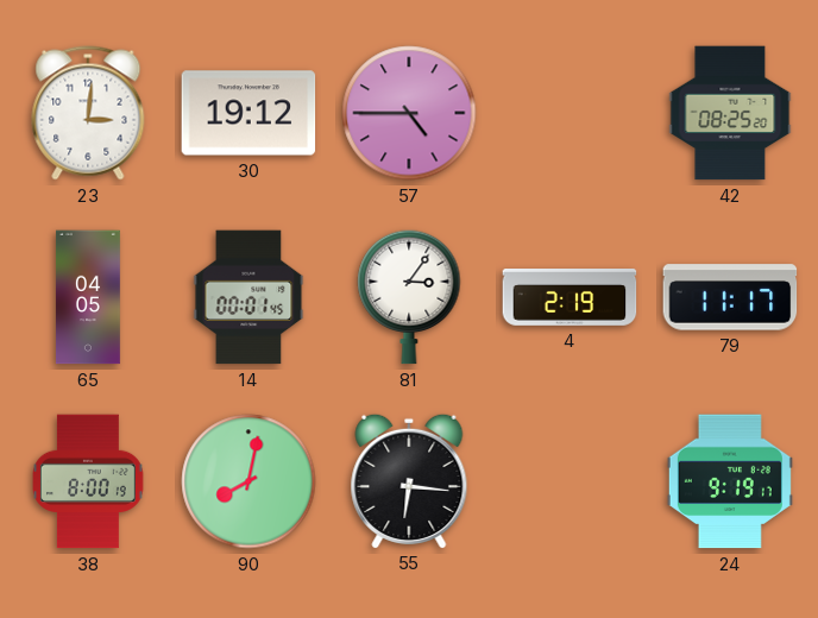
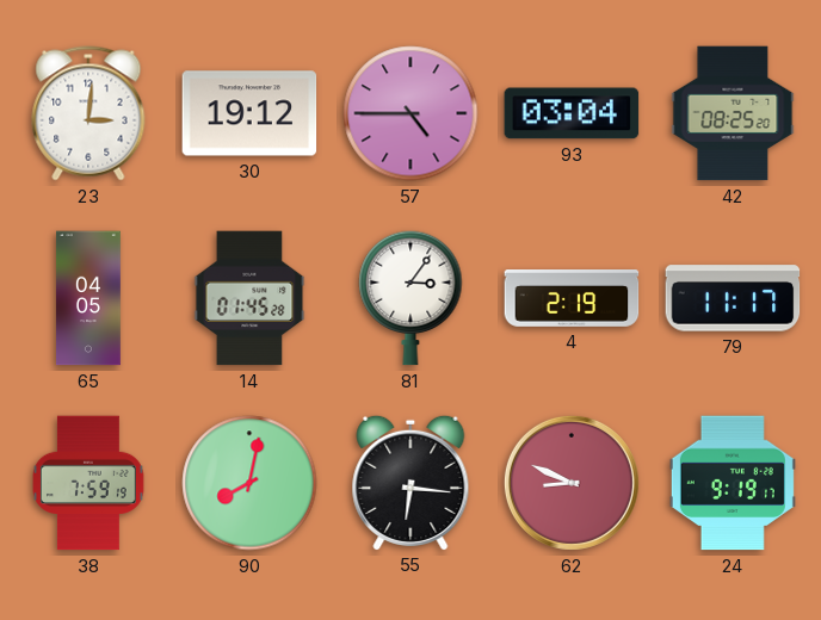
93: none -> 03:04
14: 00:01 -> 01:45
38: 8:00 -> 7:59
62: none -> 8:49
